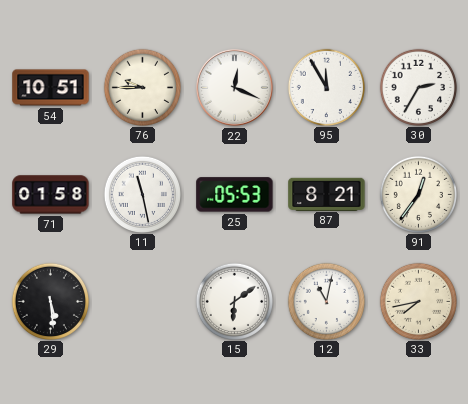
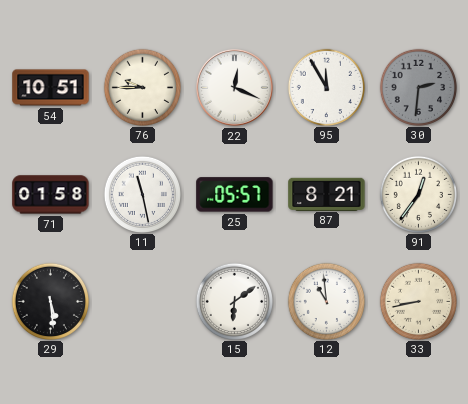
30: 2:35 -> 2:31
30 dial: white -> grey
25: 05:53 -> 05:57
12: 11:02 -> 10:59
33: 7:43 -> 8:43
